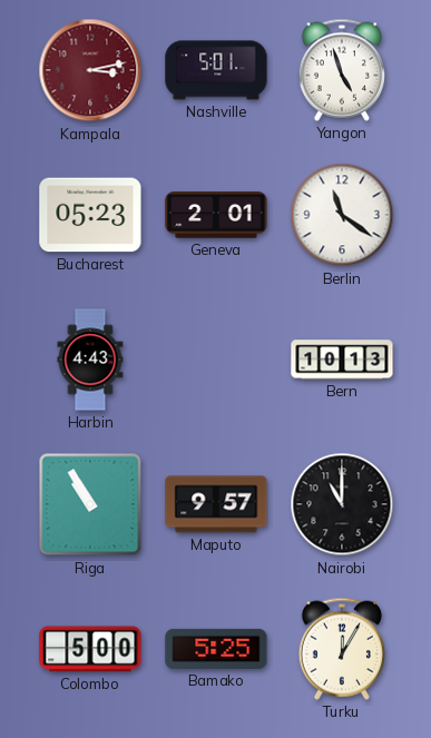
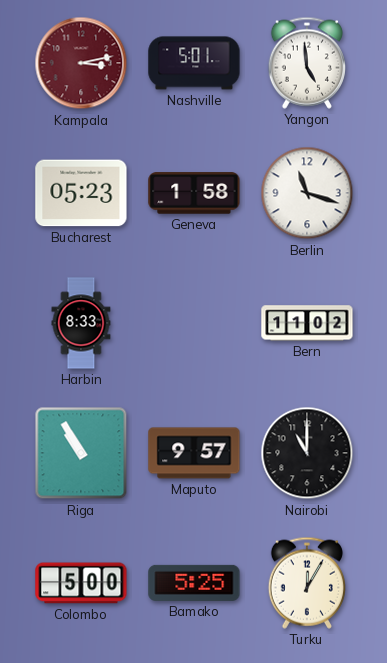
Yangon: 4:57 -> 4:59
Geneva: 2:01 -> 1:58
Berlin: 11:21 -> 11:18
Harbin: 4:43 -> 8:33
Bern: 10:13 -> 11:02
